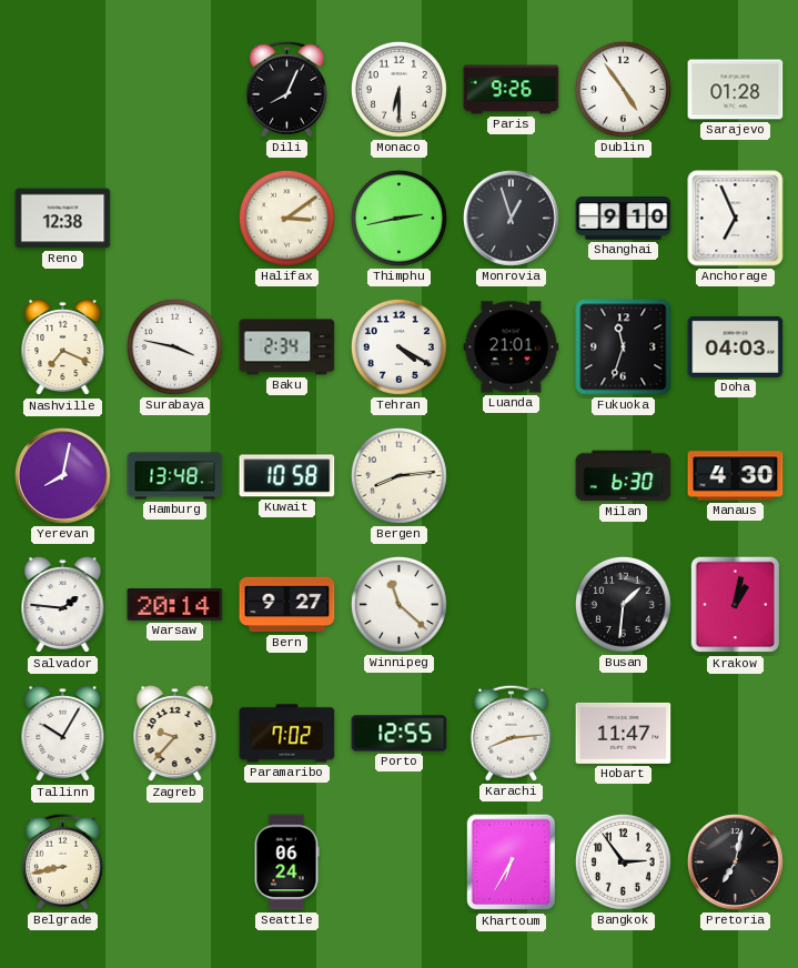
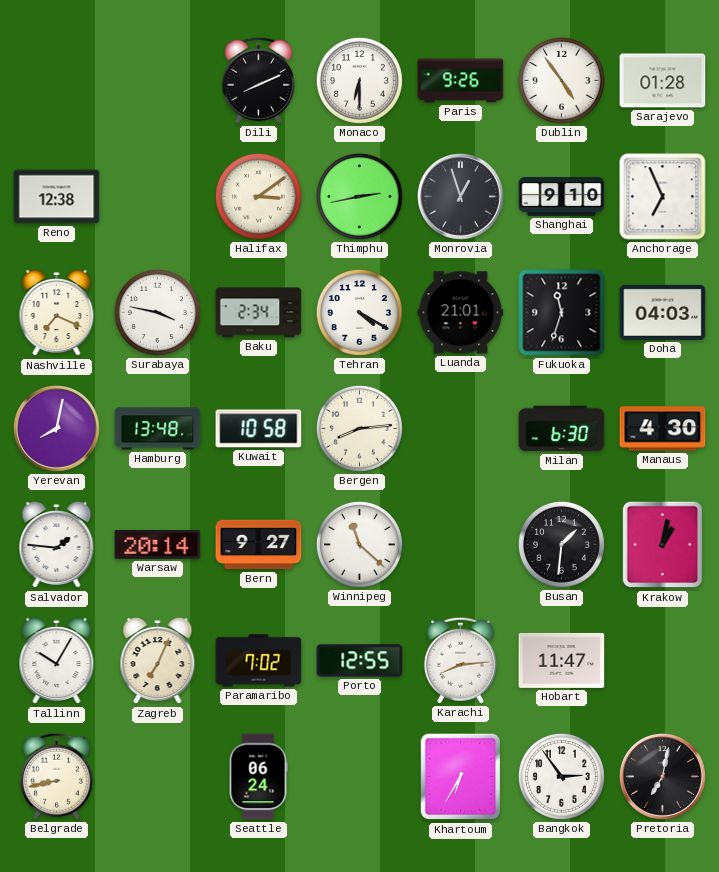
Dili: 8:04 -> 8:11
Zagreb: 9:37 -> 7:04
